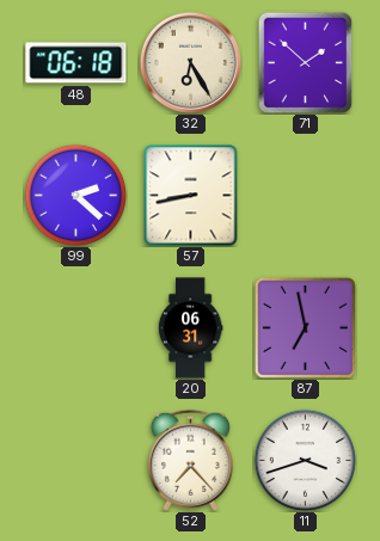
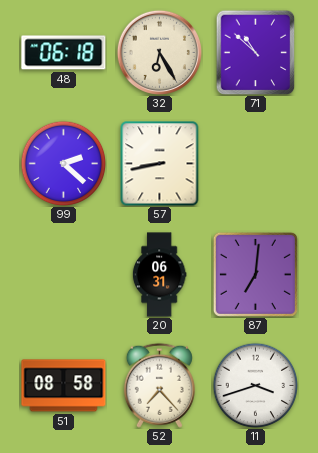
71: 1:52 -> 10:52
87: 6:58 -> 7:01
51: none -> 08:58
